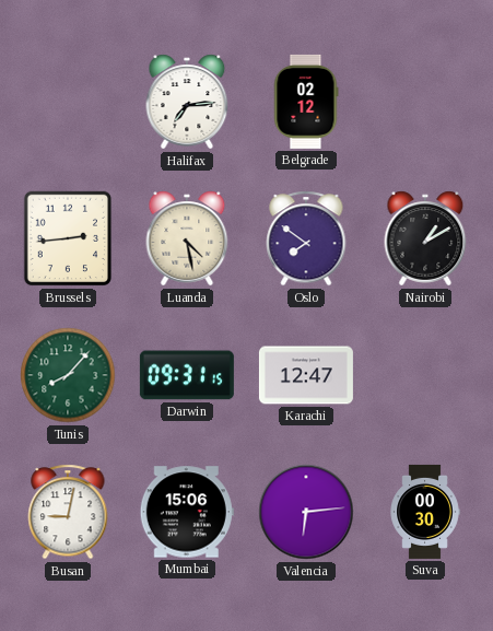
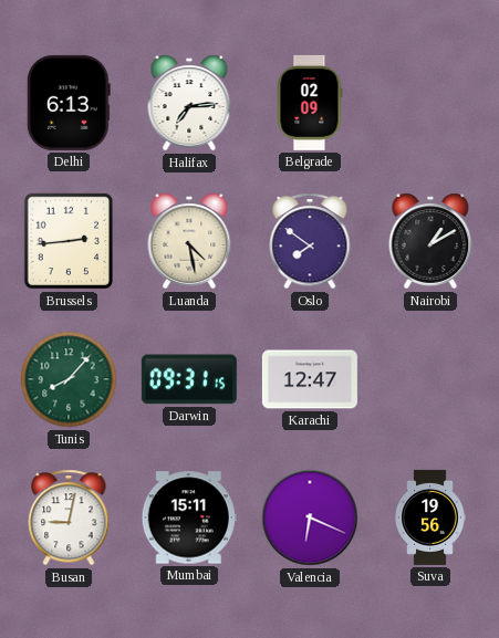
Delhi: none -> 6:13
Belgrade: 02:12 -> 02:09
Mumbai: 15:06 -> 15:11
Valencia: 6:14 -> 6:19
Suva: 00:30 -> 19:56
